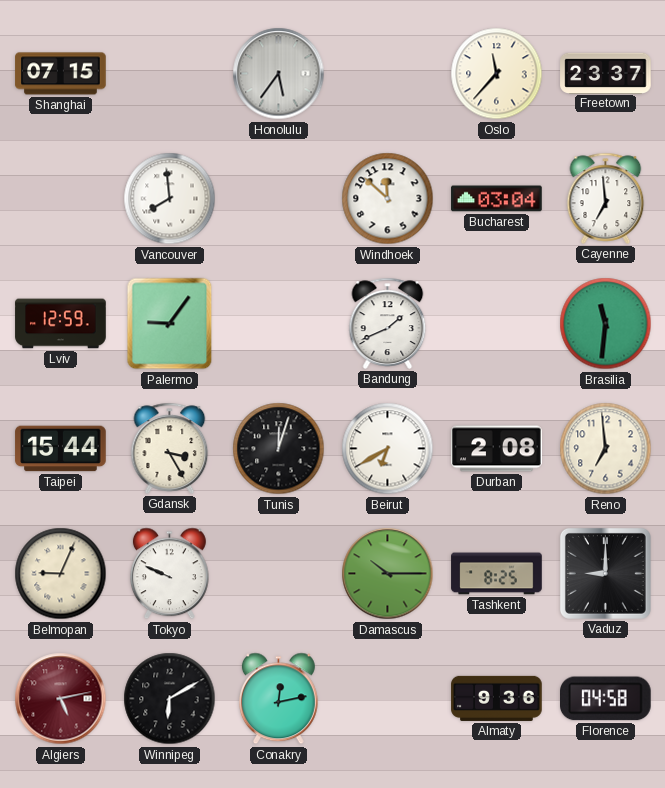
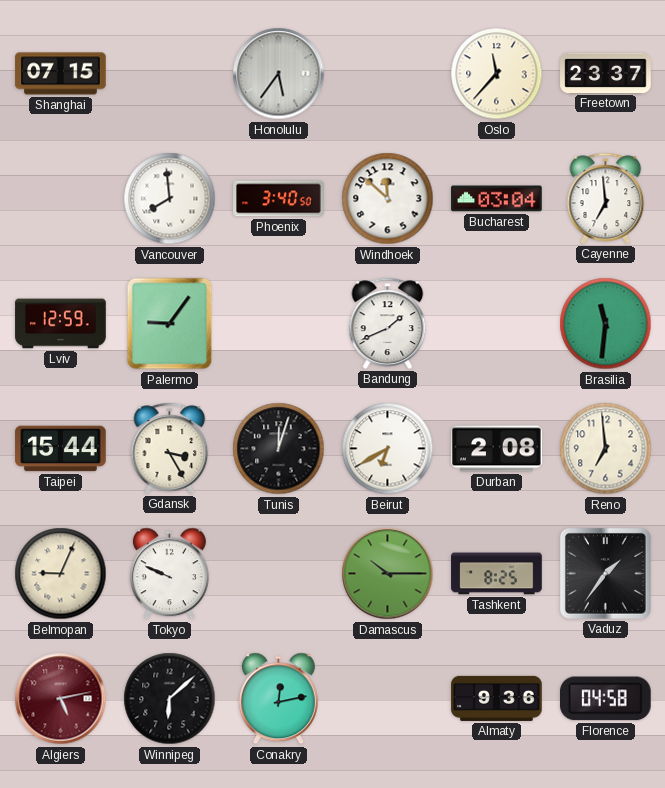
Phoenix: none -> 3:40
Vaduz: 9:00 -> 1:36
Winnipeg: 6:10 -> 6:08
